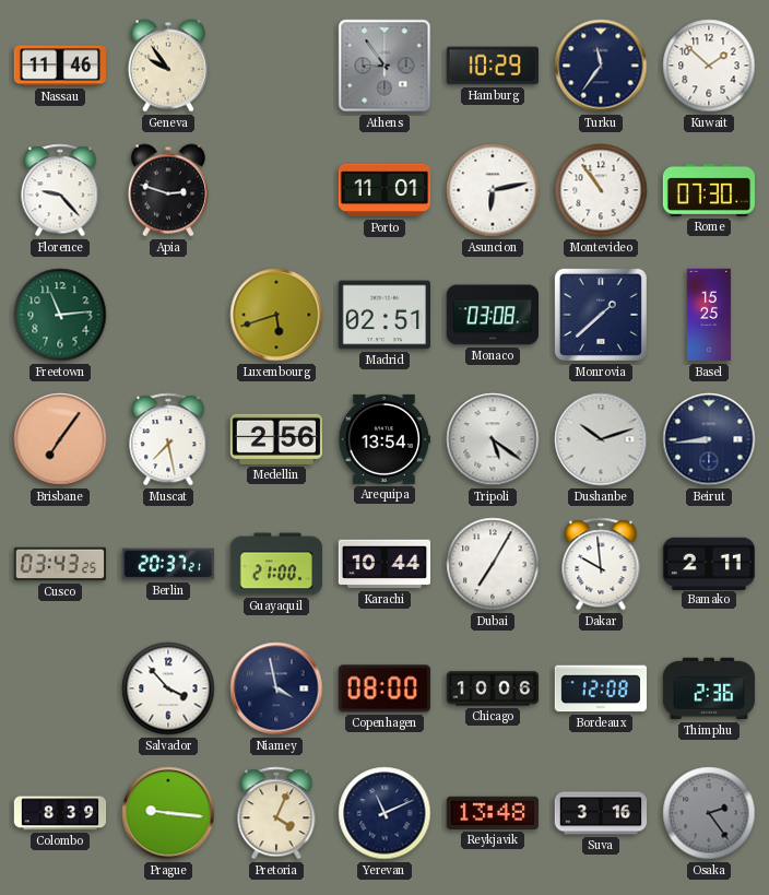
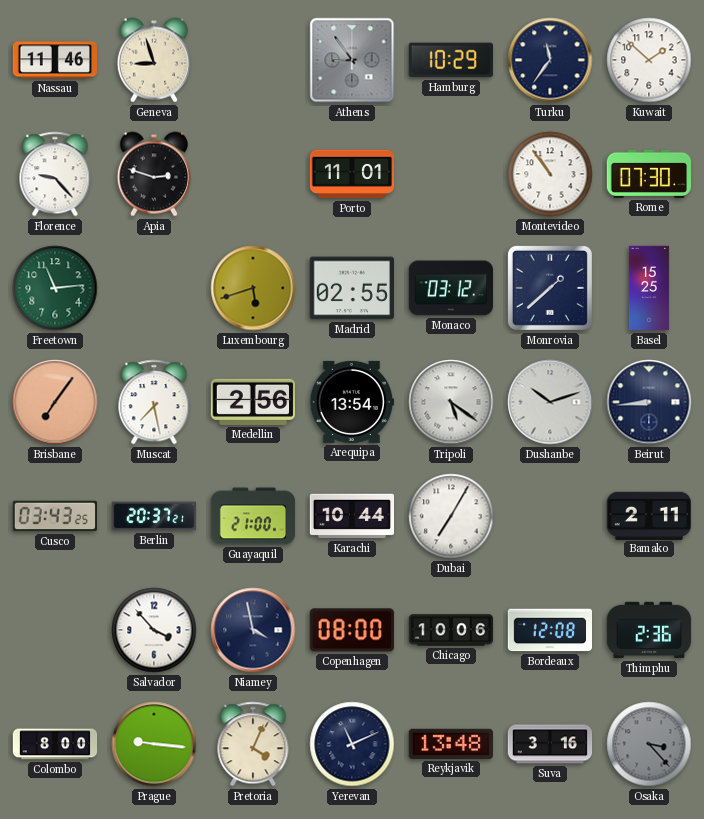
Geneva: 9:54 -> 8:57
Asuncion: 6:13 -> none
Madrid: 02:51 -> 02:55
Monaco: 03:08 -> 03:12
Dakar: 9:59 -> none
Colombo: 8:39 -> 8:00
Osaka: 2:24 -> 3:23
